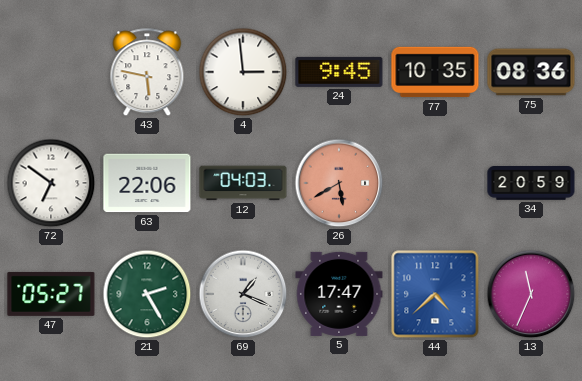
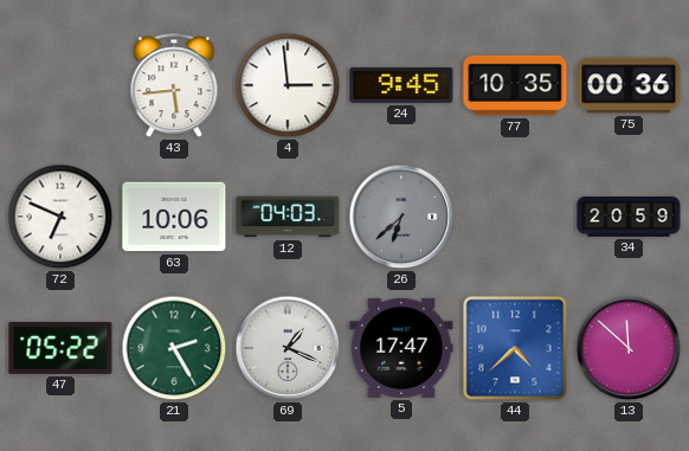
43: 5:47 -> 5:44
75: 08:36 -> 00:36
72: 6:51 -> 6:49
63: 22:06 -> 10:06
26: 5:40 -> 6:38
26 dial: salmon -> grey
47: 05:27 -> 05:22
13: 11:34 -> 11:52
